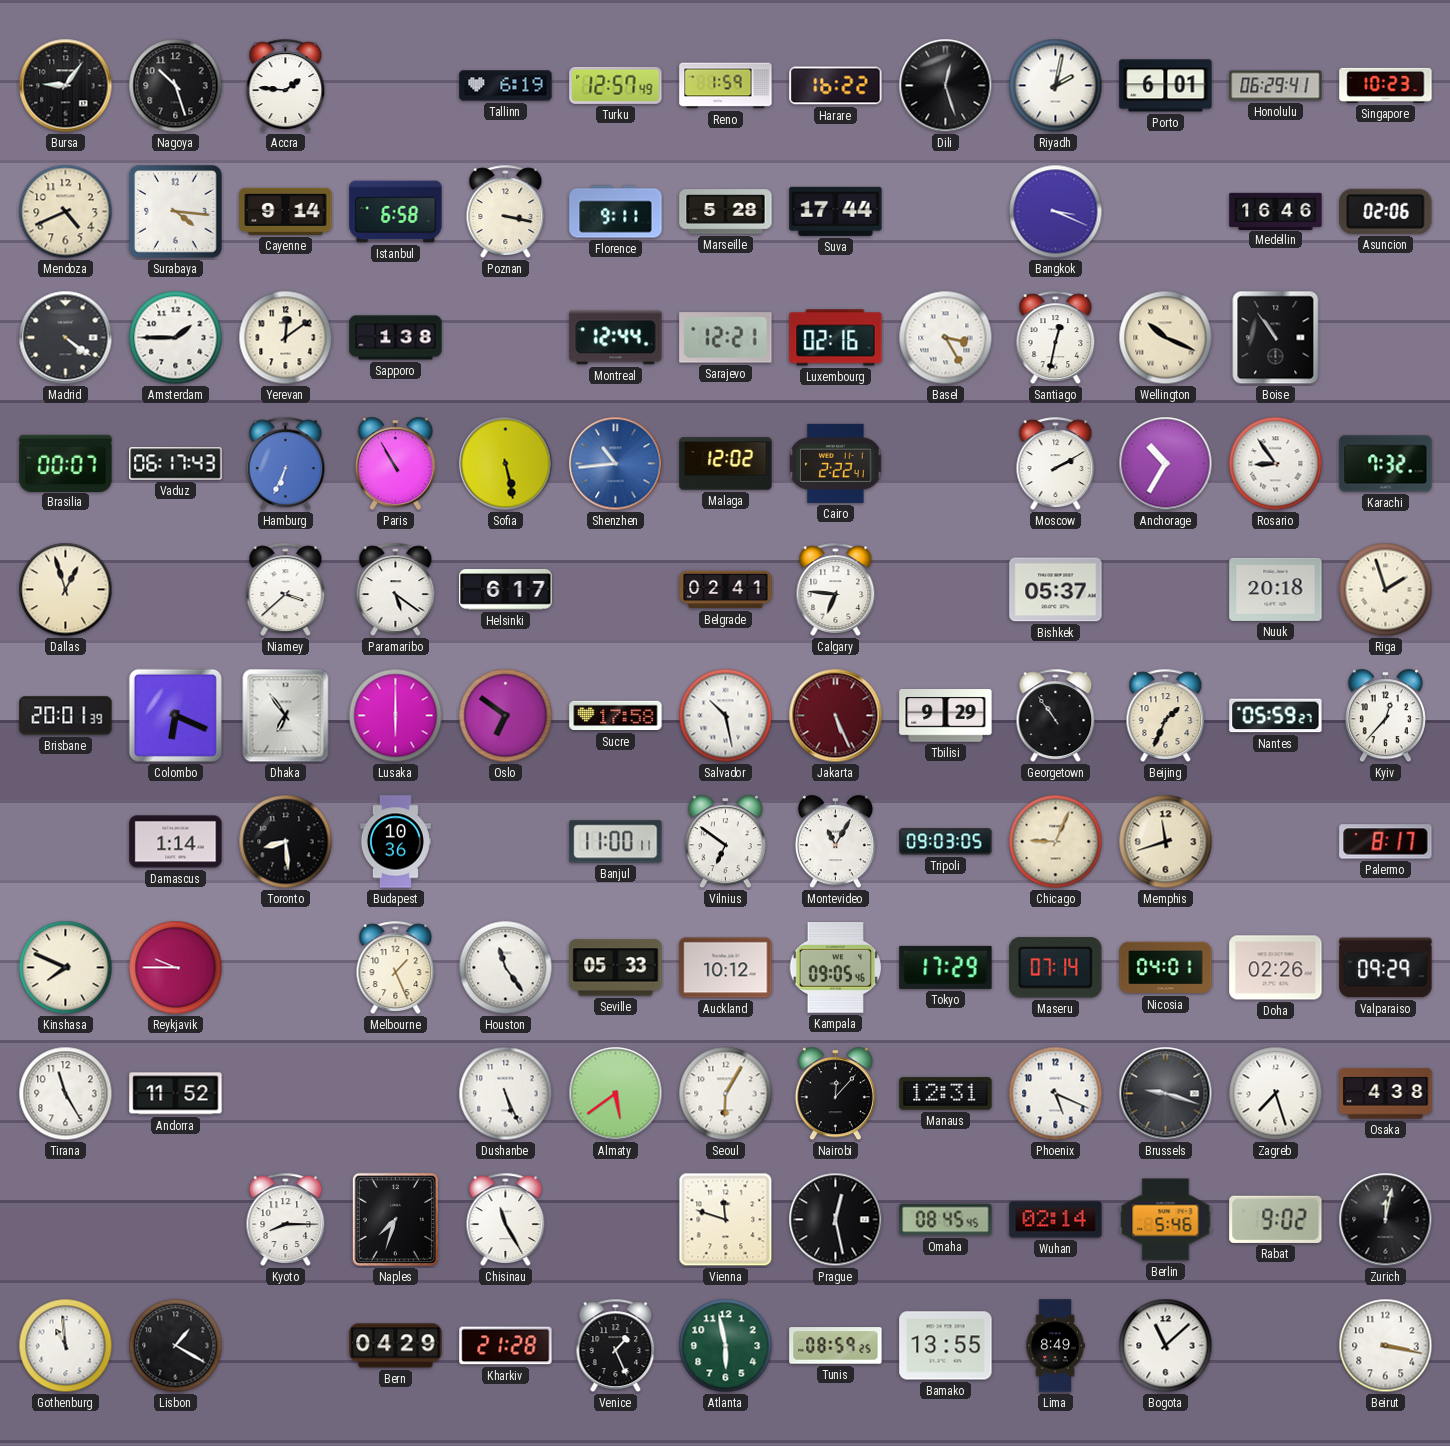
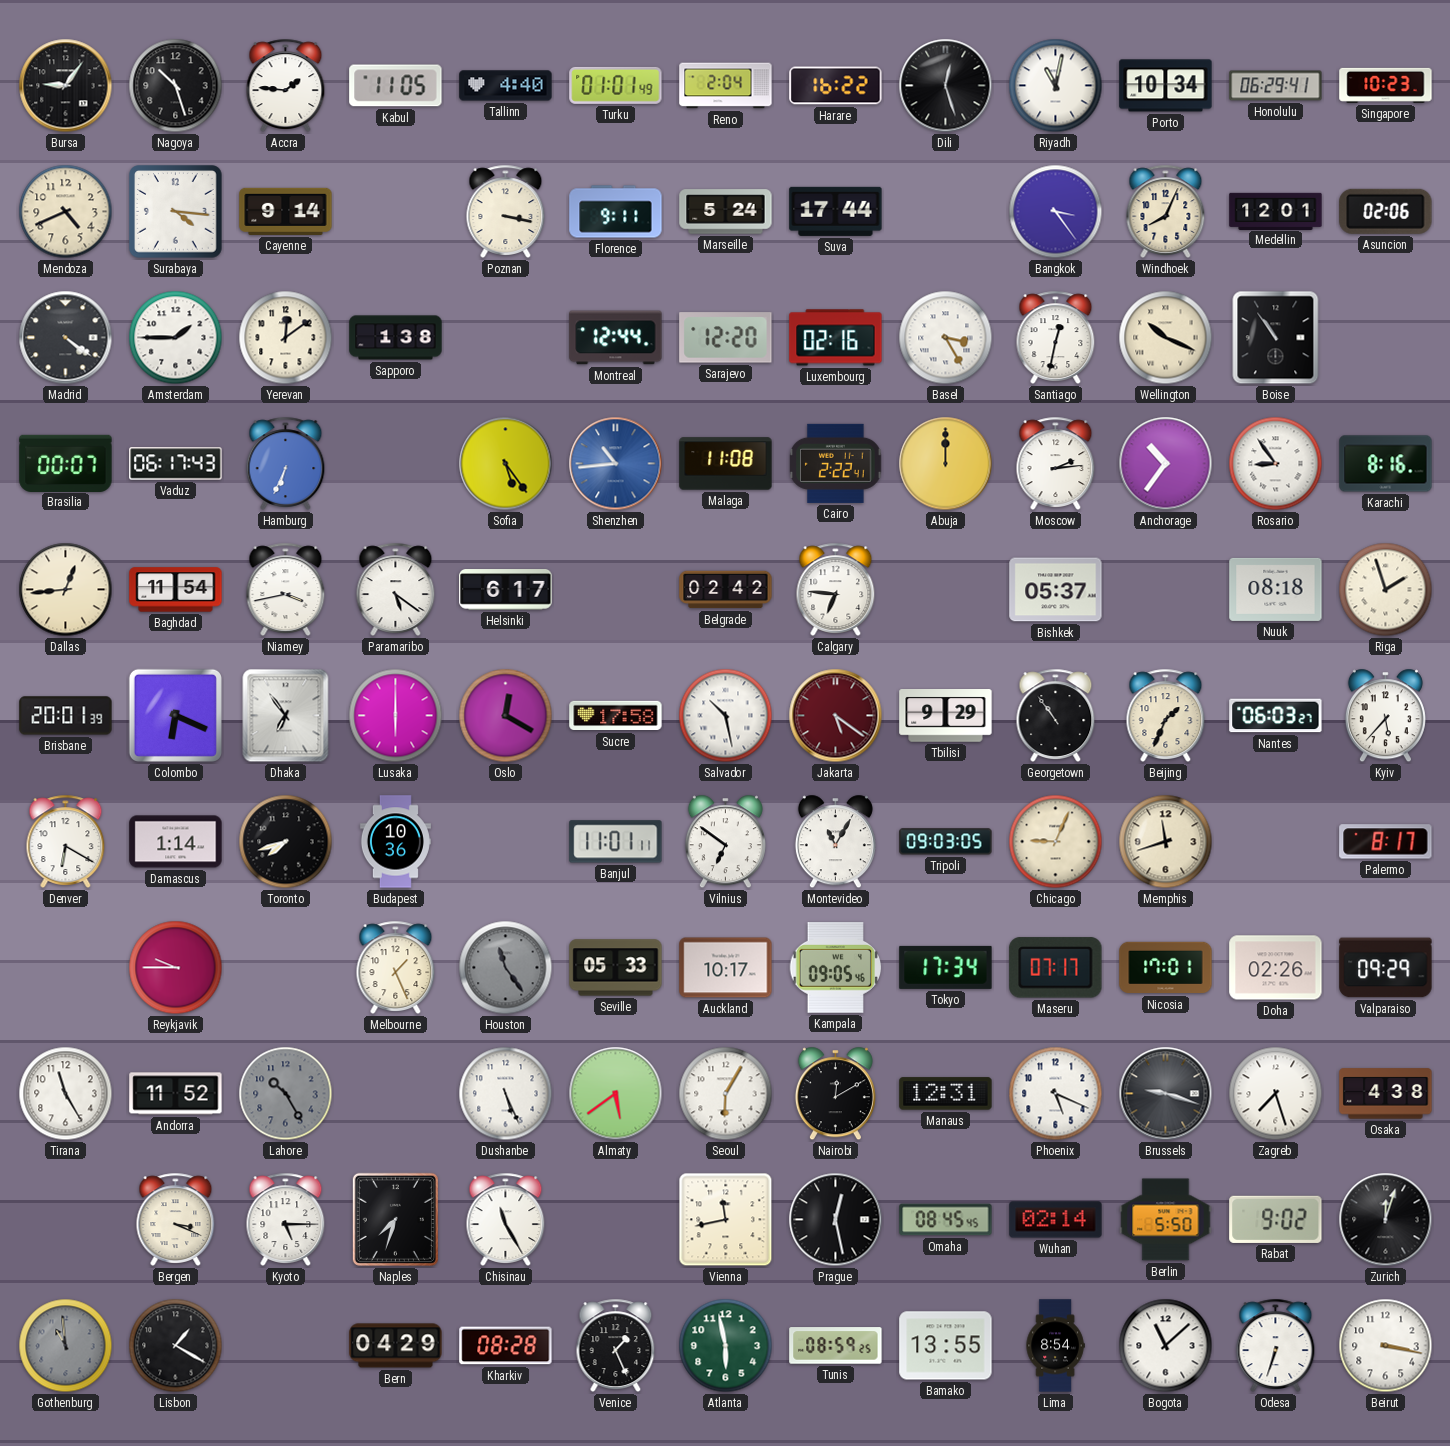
Kabul: none -> 11:05
Tallinn: 6:19 -> 4:40
Turku: 12:57 -> 01:01
Reno: 1:59 -> 2:04
Riyadh: 2:02 -> 11:02
Porto: 6:01 -> 10:34
Istanbul: 6:58 -> none
Marseille: 5:28 -> 5:24
Bangkok: 3:19 -> 3:24
Windhoek: none -> 8:04
Medellin: 16:46 -> 12:01
Sarajevo: 12:21 -> 12:20
Paris: 10:55 -> none
Sofia: 5:28 -> 5:24
Malaga: 12:02 -> 11:08
Abuja: none -> 12:00
Moscow: 2:10 -> 2:14
Anchorage: 10:35 -> 10:36
Karachi: 7:32 -> 8:16
Dallas: 12:57 -> 12:44
Baghdad: none -> 11:54
Niamey: 3:38 -> 3:43
Belgrade: 02:41 -> 02:42
Nuuk: 20:18 -> 08:18
Oslo: 6:51 -> 12:20
Jakarta: 5:26 -> 5:21
Nantes: 05:59 -> 06:03
Kyiv: 12:37 -> 5:37
Denver: none -> 6:20
Toronto: 8:29 -> 7:42
Banjul: 11:00 -> 11:01
Kinshasa: 7:49 -> none
Houston dial: white -> grey
Auckland: 10:12 -> 10:17
Tokyo: 17:29 -> 17:34
Maseru: 07:14 -> 07:17
Nicosia: 04:01 -> 17:01
Lahore: none -> 10:25
Nairobi: 12:07 -> 12:10
Bergen: none -> 3:19
Kyoto: 8:15 -> 5:15
Vienna: 11:48 -> 11:43
Berlin: 5:46 -> 5:50
Zurich: 12:02 -> 12:03
Gothenburg dial: white -> grey
Kharkiv: 21:28 -> 08:28
Lima: 8:49 -> 8:54
Odesa: none -> 6:33
